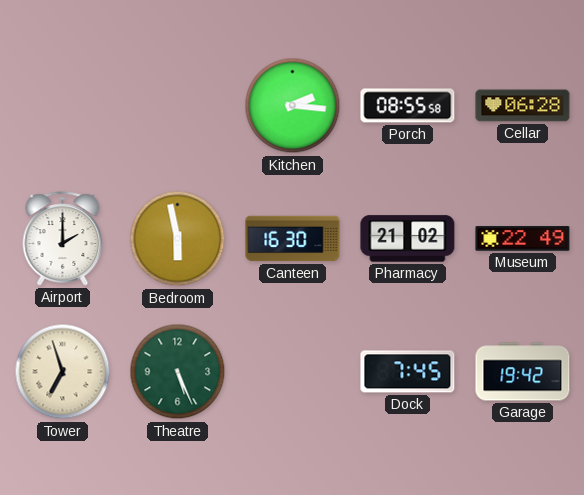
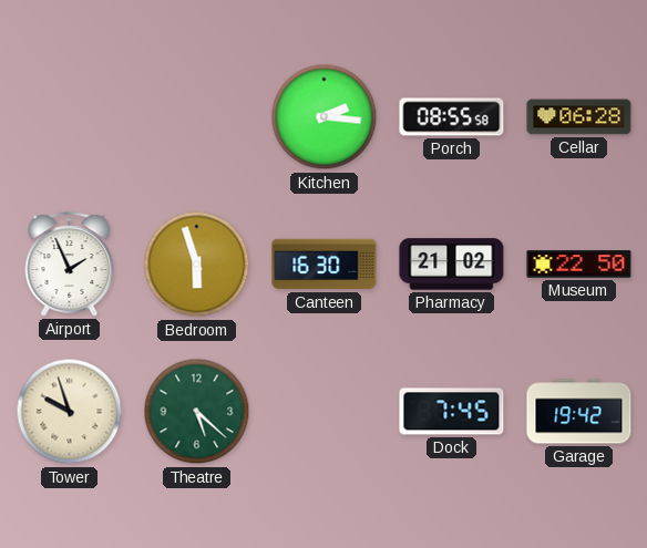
Airport: 2:00 -> 1:56
Bedroom: 5:58 -> 5:57
Museum: 22:49 -> 22:50
Tower: 6:57 -> 9:57
Theatre: 5:26 -> 5:22
